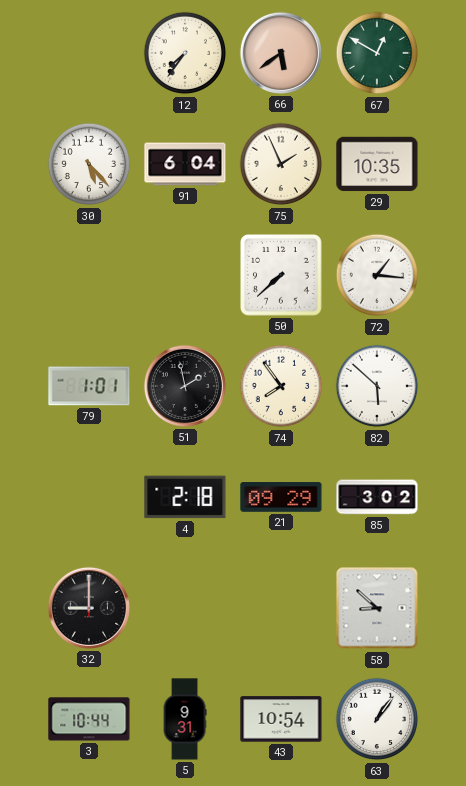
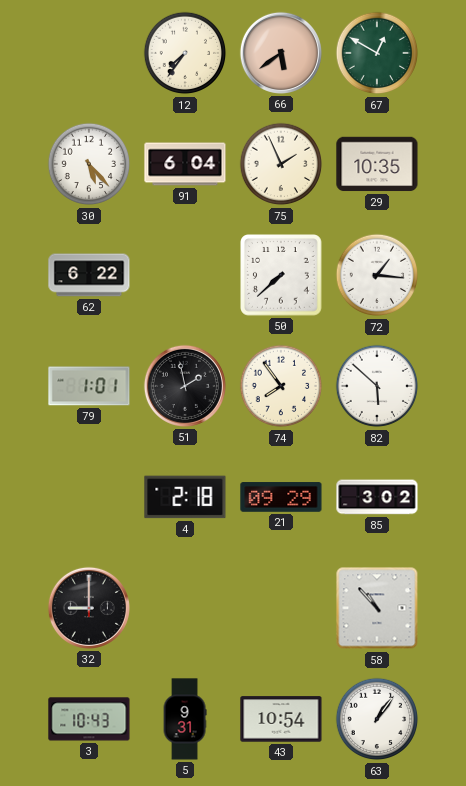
62: none -> 6:22
58: 8:52 -> 10:53
3: 10:44 -> 10:43
